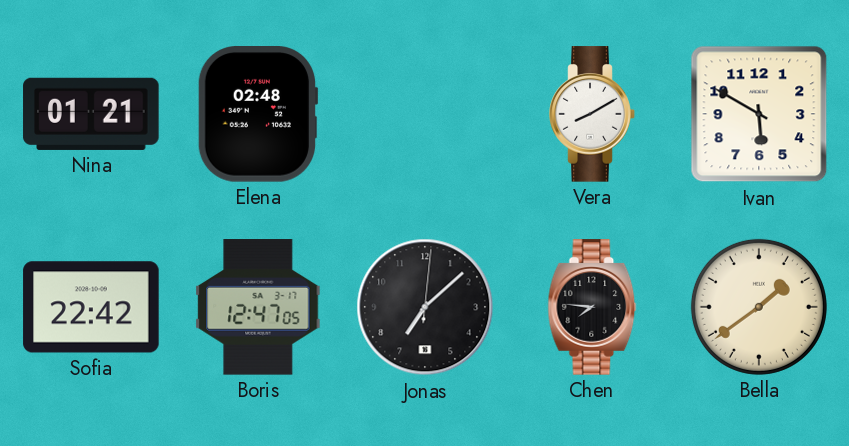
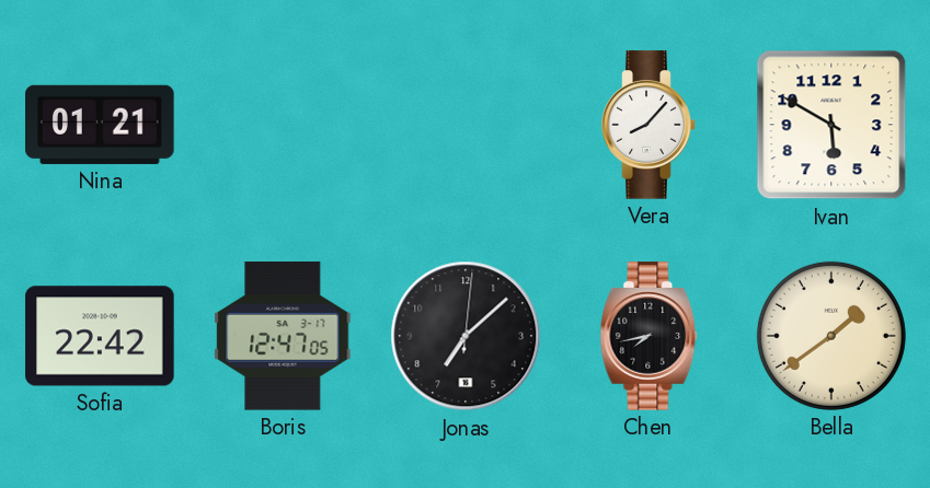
Elena: 02:48 -> none
Vera: 8:10 -> 8:07
Chen: 7:46 -> 7:43
